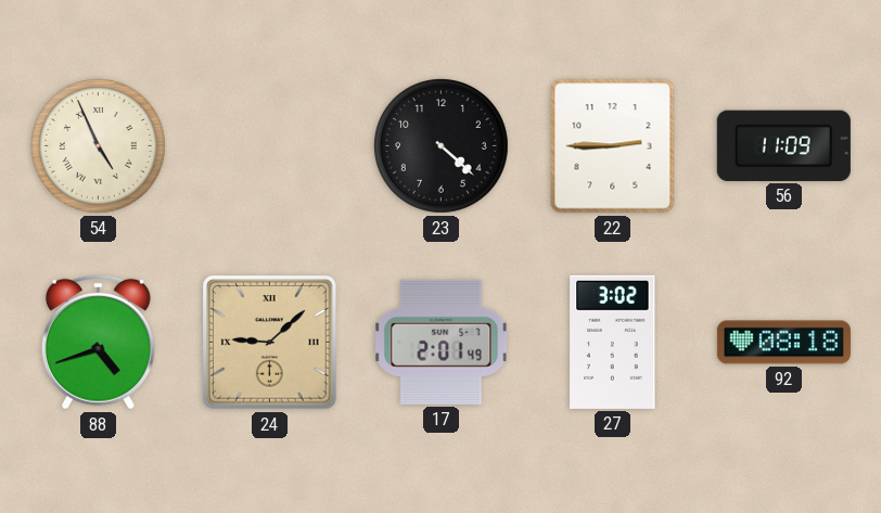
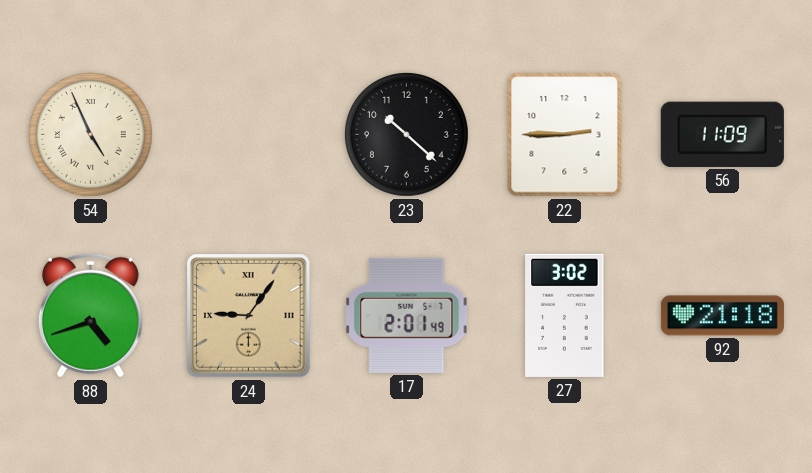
23: 4:22 -> 10:22
24: 9:08 -> 9:06
92: 08:18 -> 21:18
